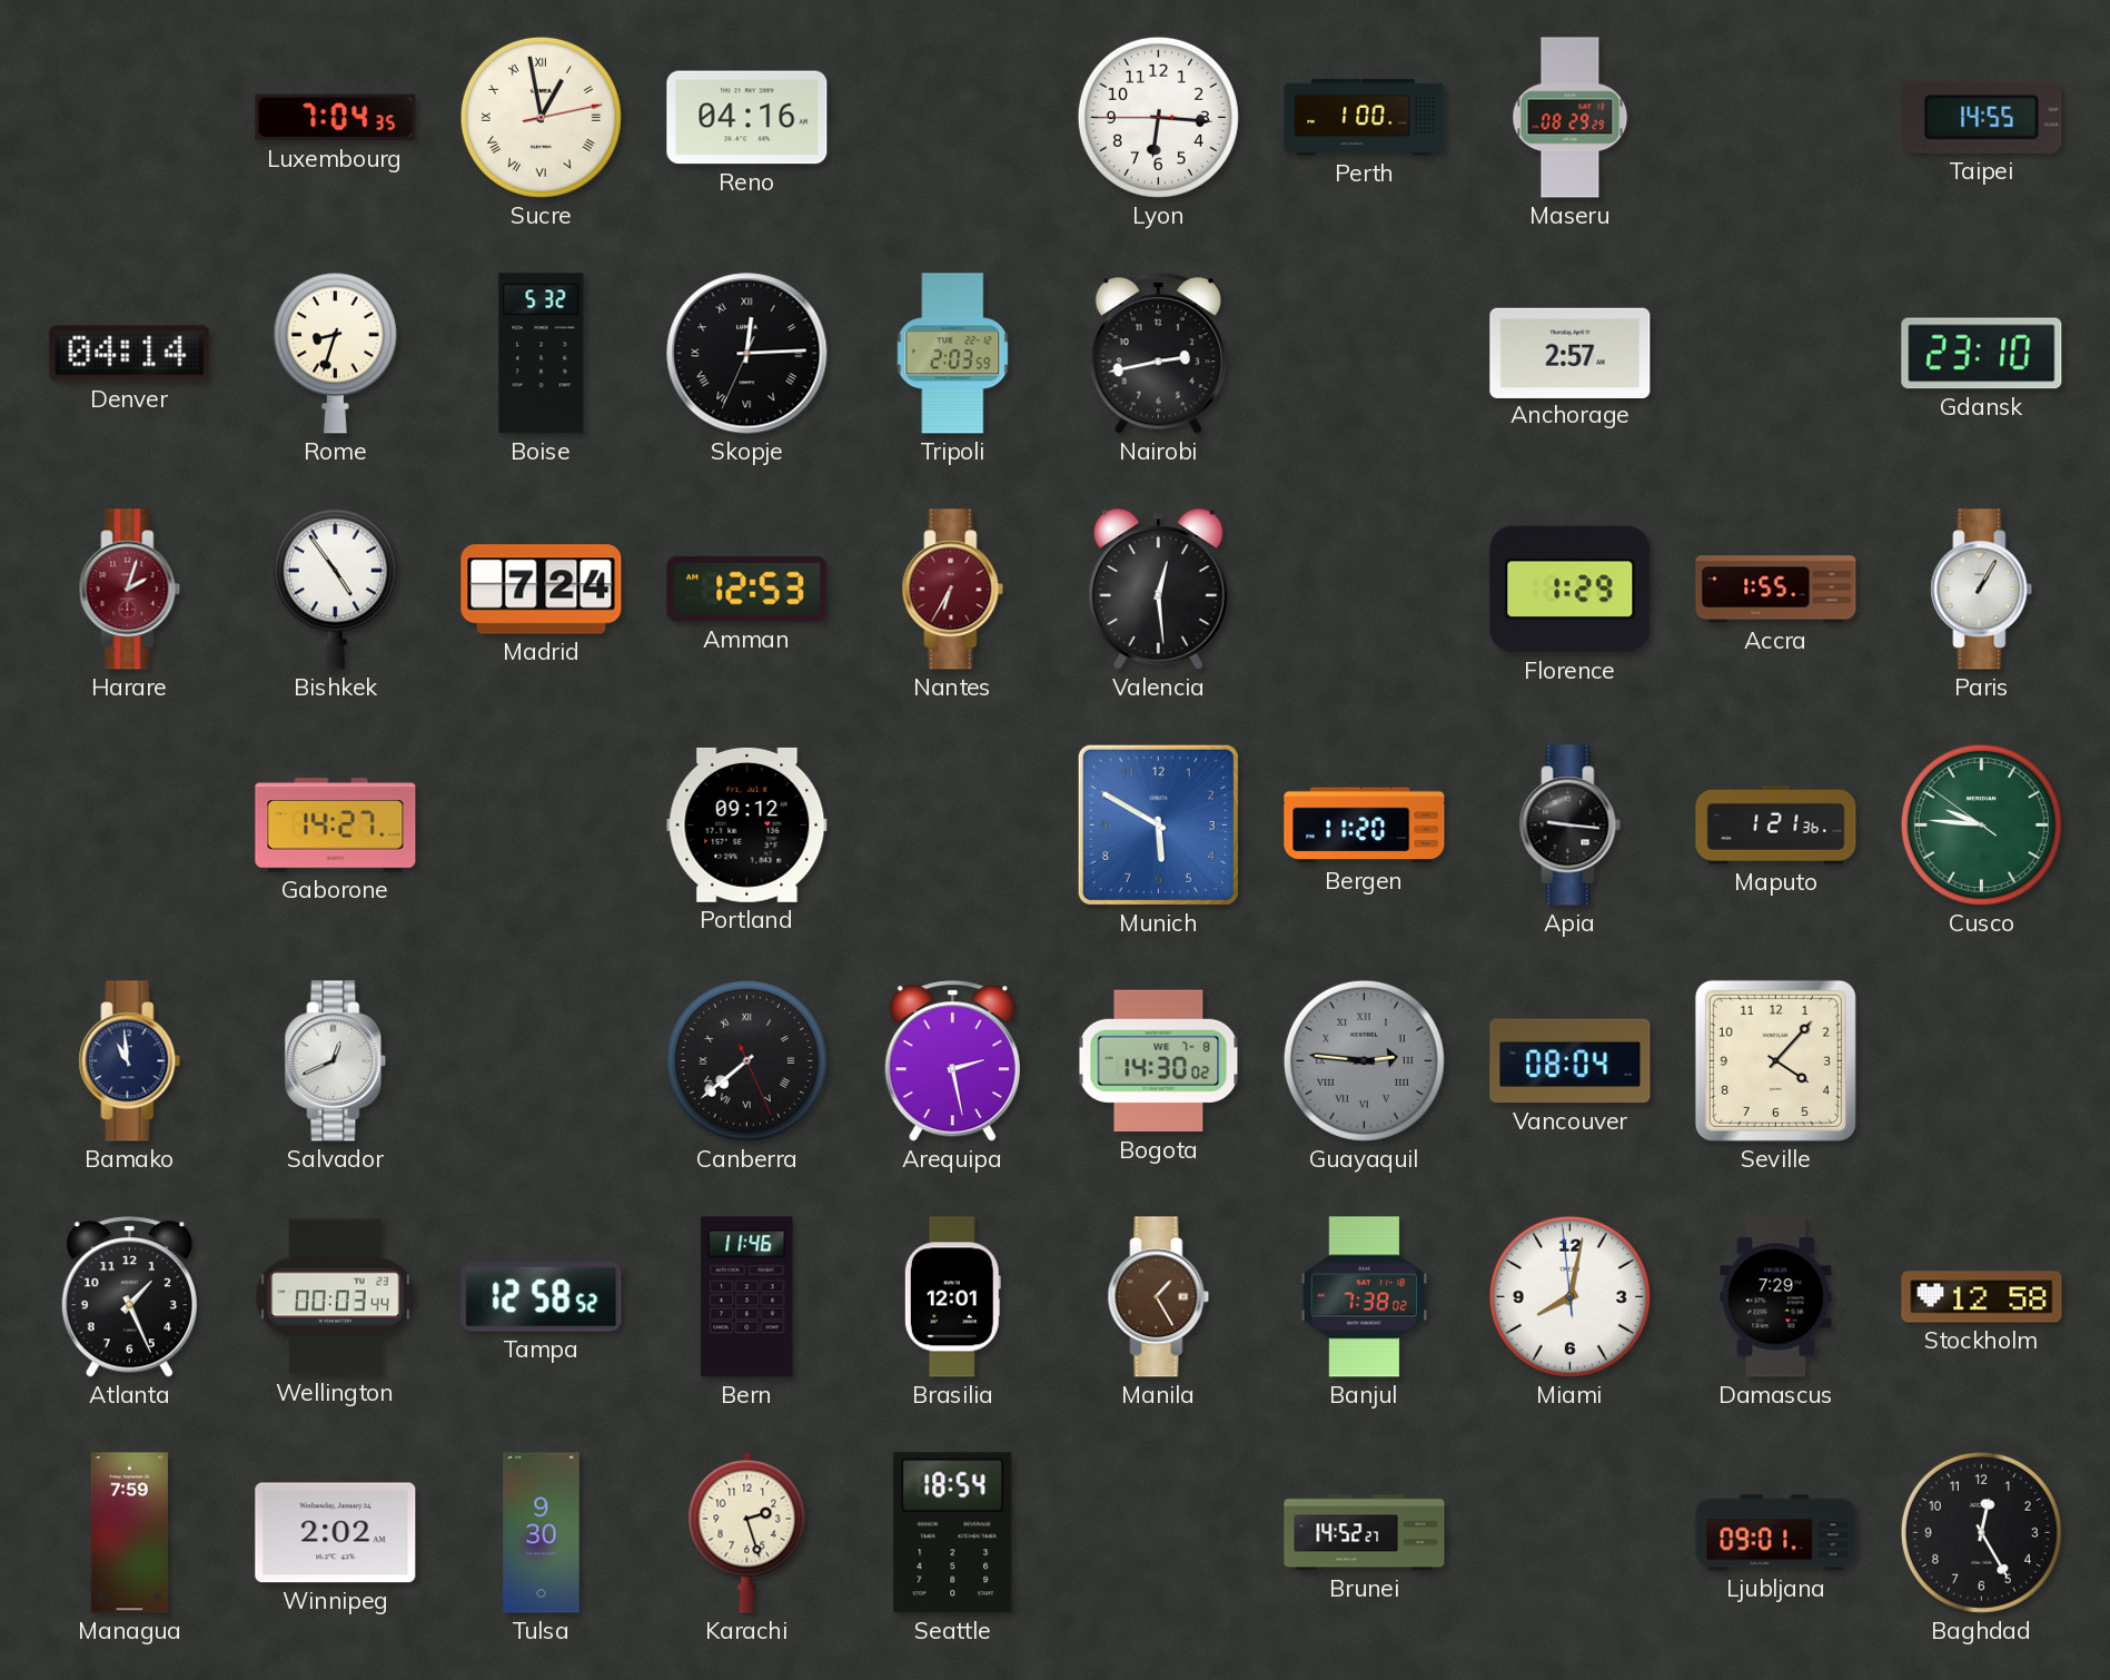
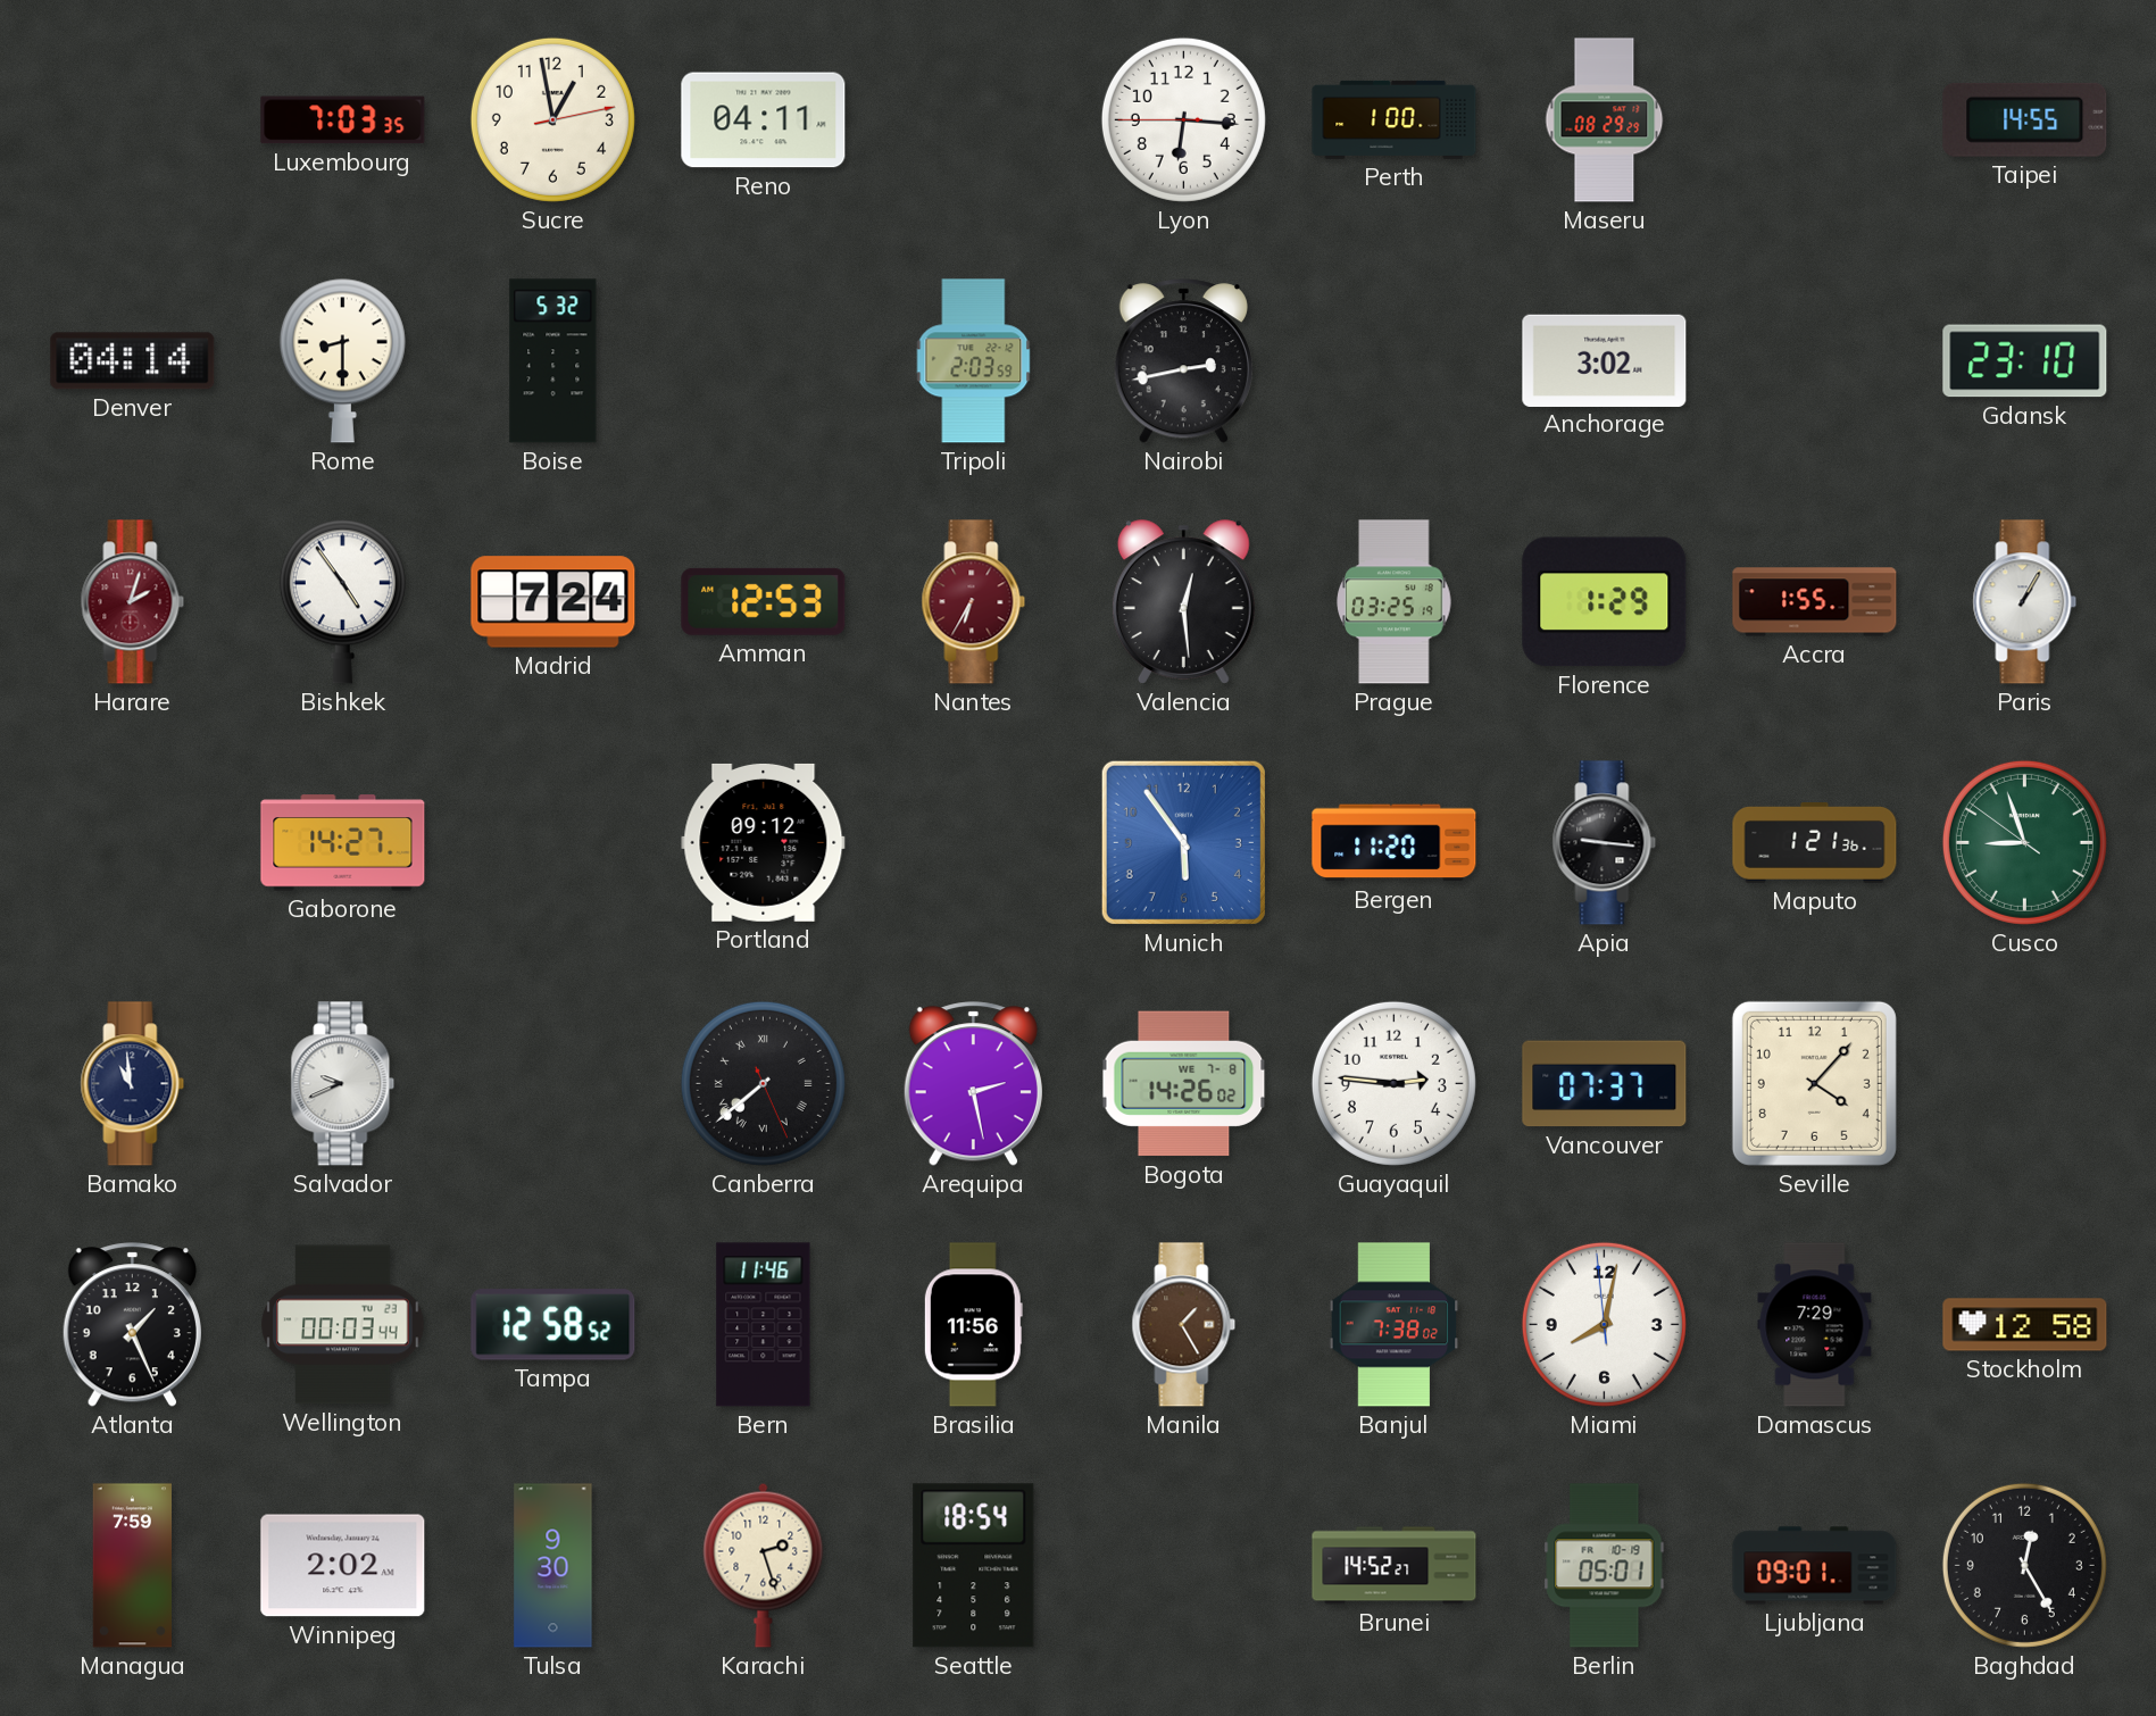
Luxembourg: 7:04 -> 7:03
Sucre numerals: Roman -> Arabic
Reno: 04:16 -> 04:11
Rome: 8:33 -> 8:30
Skopje: 12:14 -> none
Anchorage: 2:57 -> 3:02
Prague: none -> 03:25
Munich: 5:50 -> 5:54
Cusco: 9:45 -> 8:56
Salvador: 12:41 -> 9:41
Bogota: 14:30 -> 14:26
Guayaquil dial: grey -> white
Guayaquil numerals: Roman -> Arabic
Vancouver: 08:04 -> 07:37
Brasilia: 12:01 -> 11:56
Berlin: none -> 05:01
